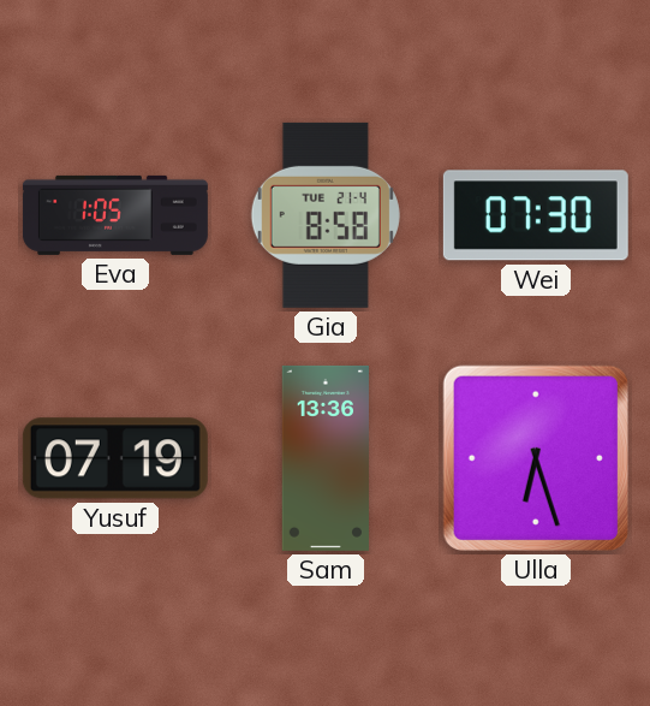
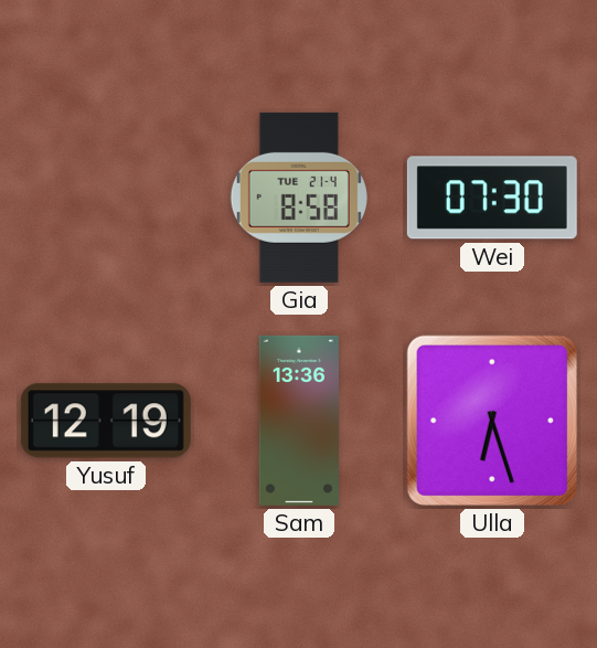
Eva: 1:05 -> none
Yusuf: 07:19 -> 12:19
